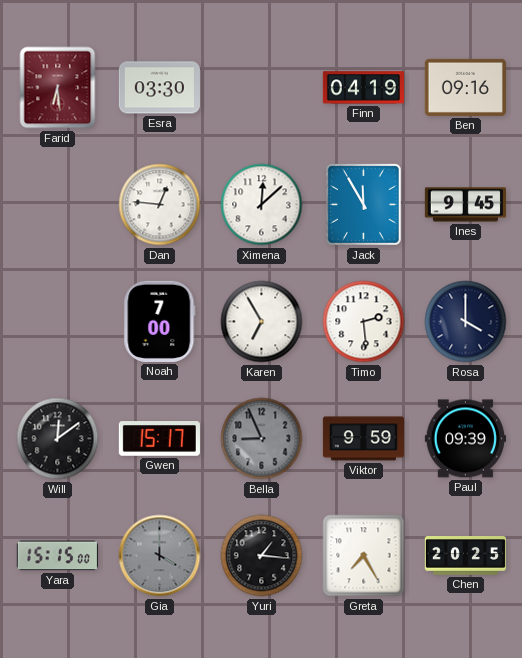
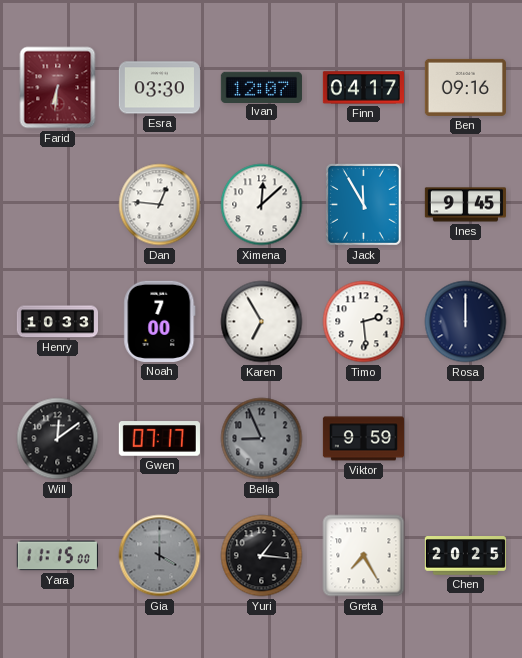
Farid: 6:29 -> 6:31
Ivan: none -> 12:07
Finn: 04:19 -> 04:17
Henry: none -> 10:33
Rosa: 4:00 -> 12:00
Gwen: 15:17 -> 07:17
Paul: 09:39 -> none
Yara: 15:15 -> 11:15
